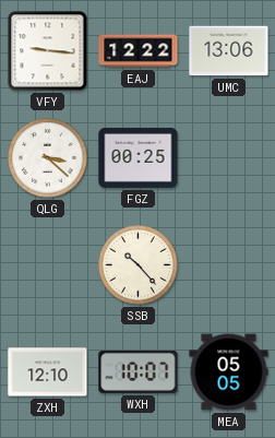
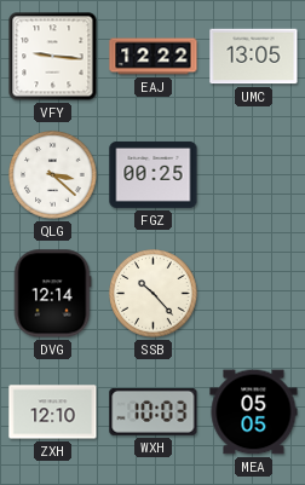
UMC: 13:06 -> 13:05
DVG: none -> 12:14
WXH: 10:07 -> 10:03
